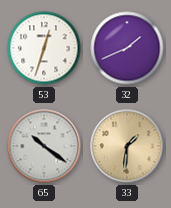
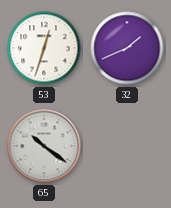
33: 1:31 -> none
